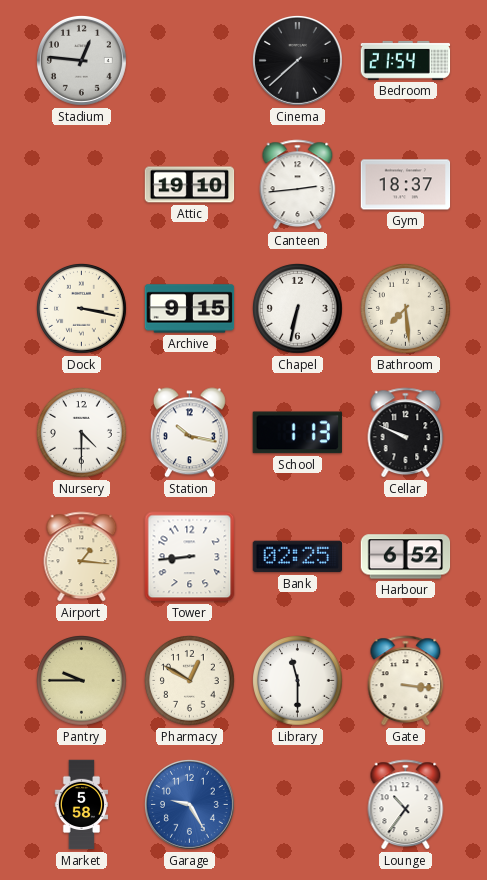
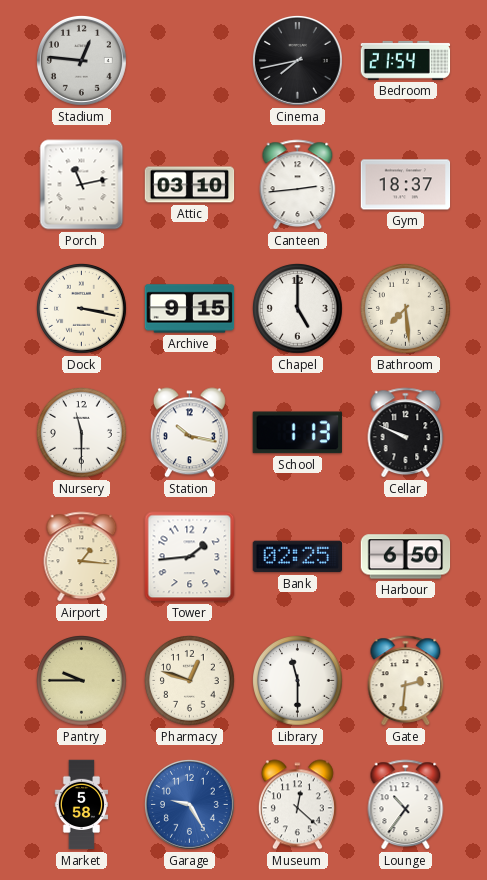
Cinema: 7:38 -> 7:43
Porch: none -> 11:13
Attic: 19:10 -> 03:10
Chapel: 6:32 -> 5:00
Nursery: 4:30 -> 11:30
Tower: 8:44 -> 1:44
Harbour: 6:52 -> 6:50
Pharmacy: 12:50 -> 12:48
Gate: 3:16 -> 2:31
Museum: none -> 12:22
